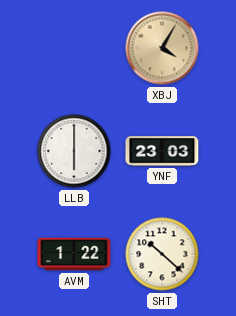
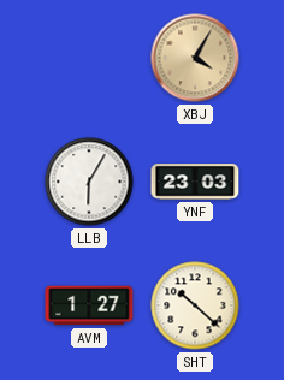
LLB: 6:00 -> 6:05
AVM: 1:22 -> 1:27
